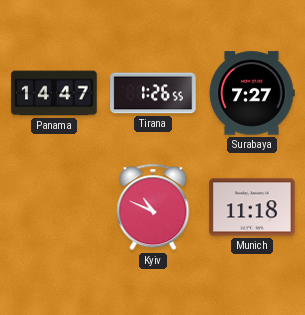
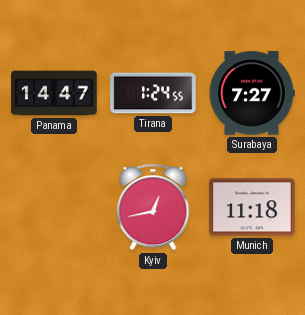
Tirana: 1:26 -> 1:24
Kyiv: 10:49 -> 12:43
